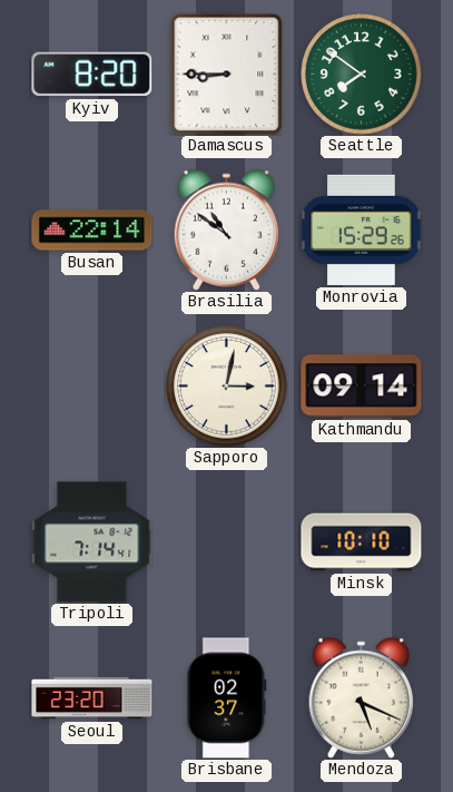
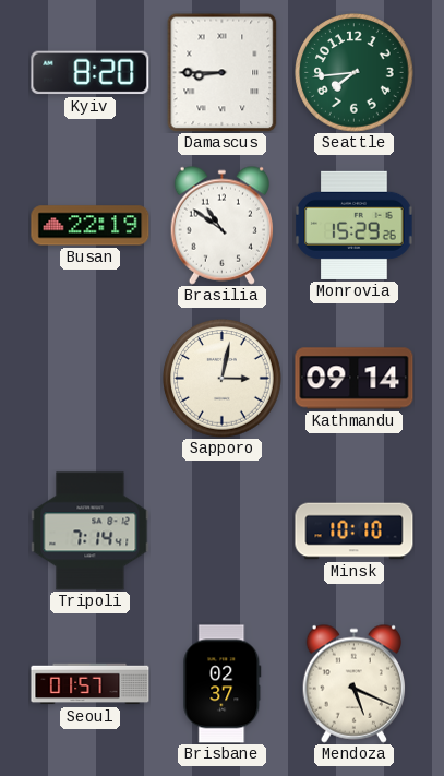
Seattle: 7:51 -> 7:44
Busan: 22:14 -> 22:19
Seoul: 23:20 -> 01:57
